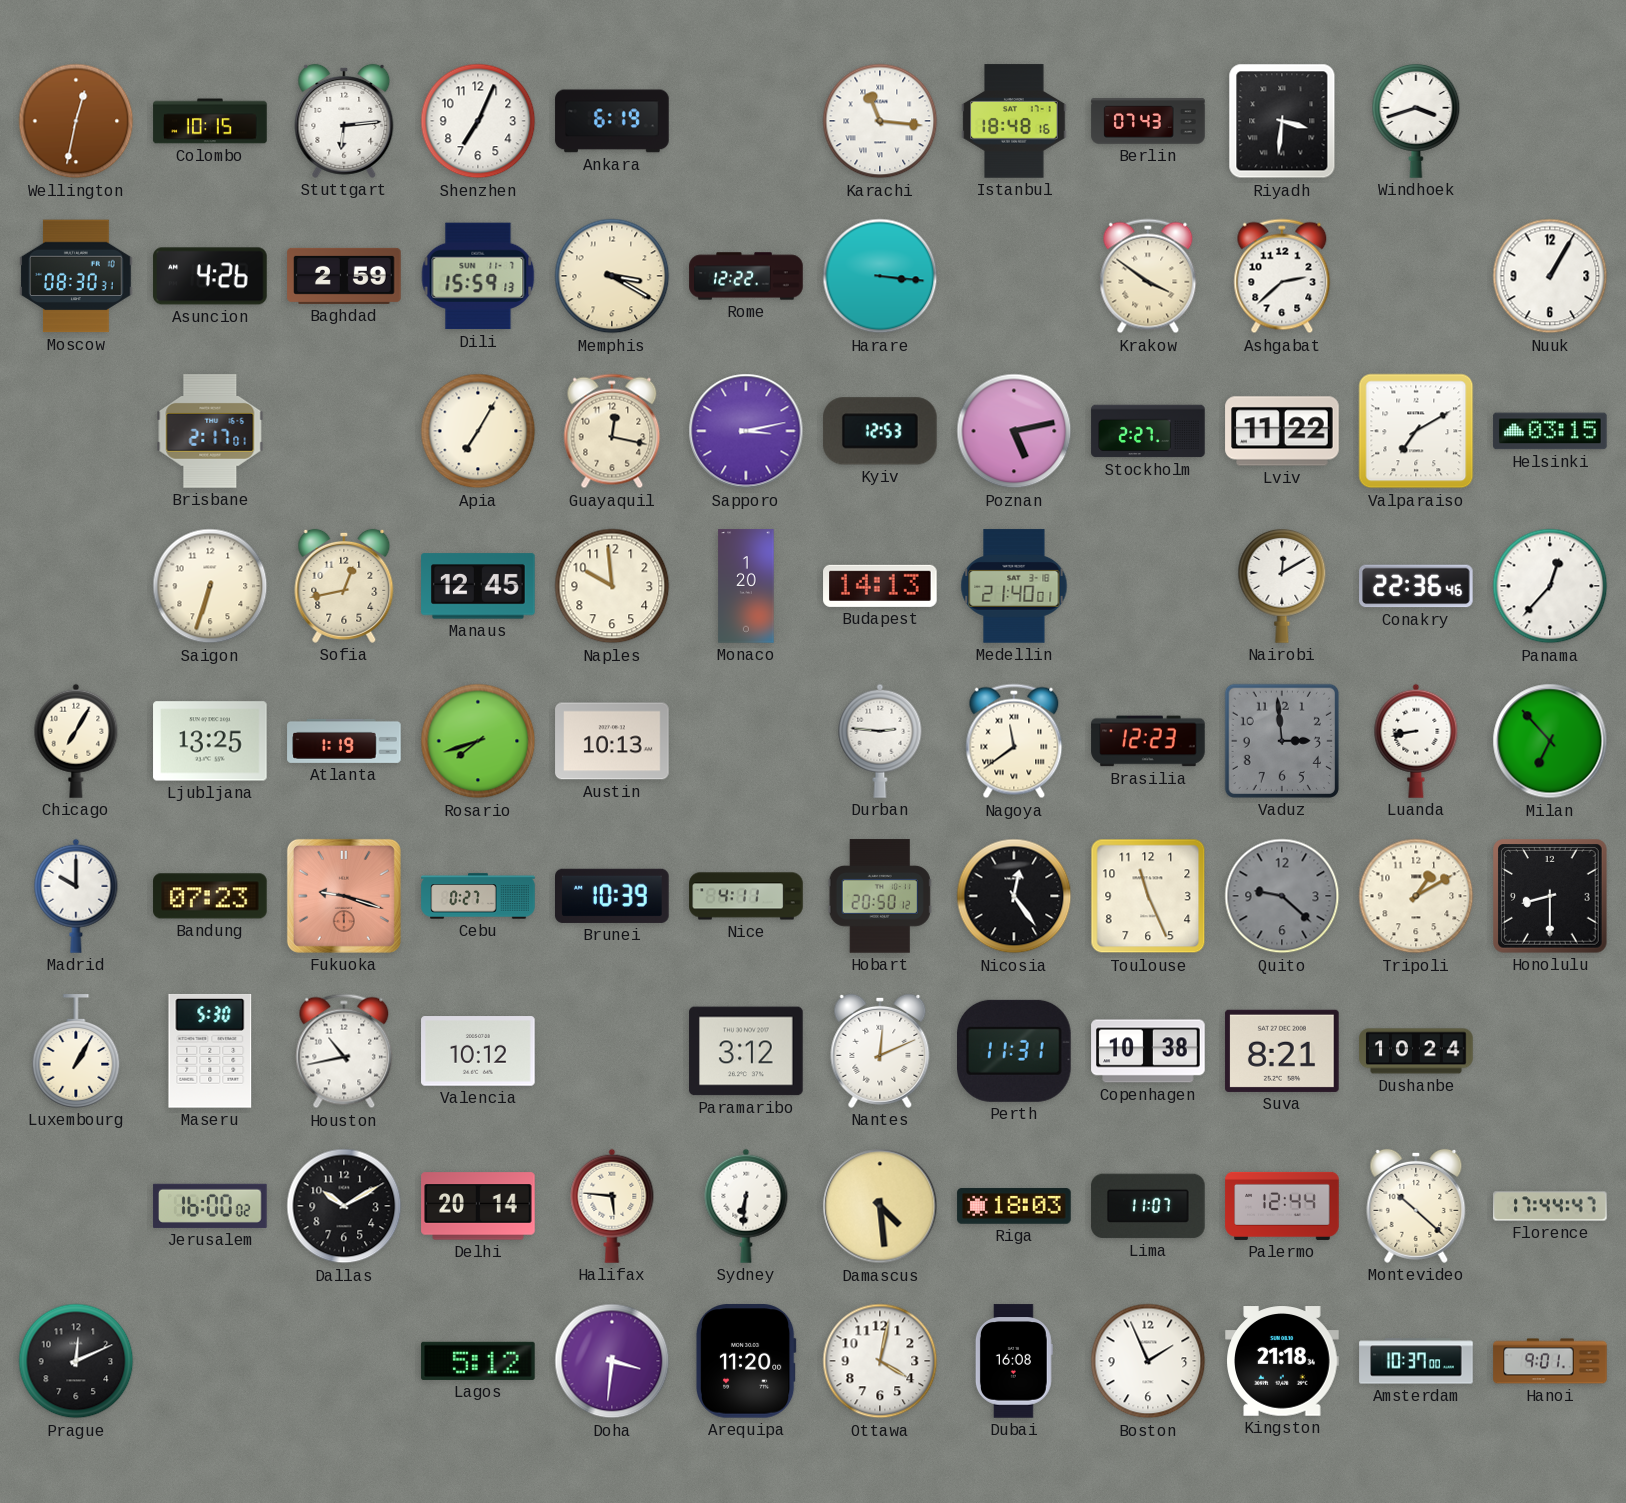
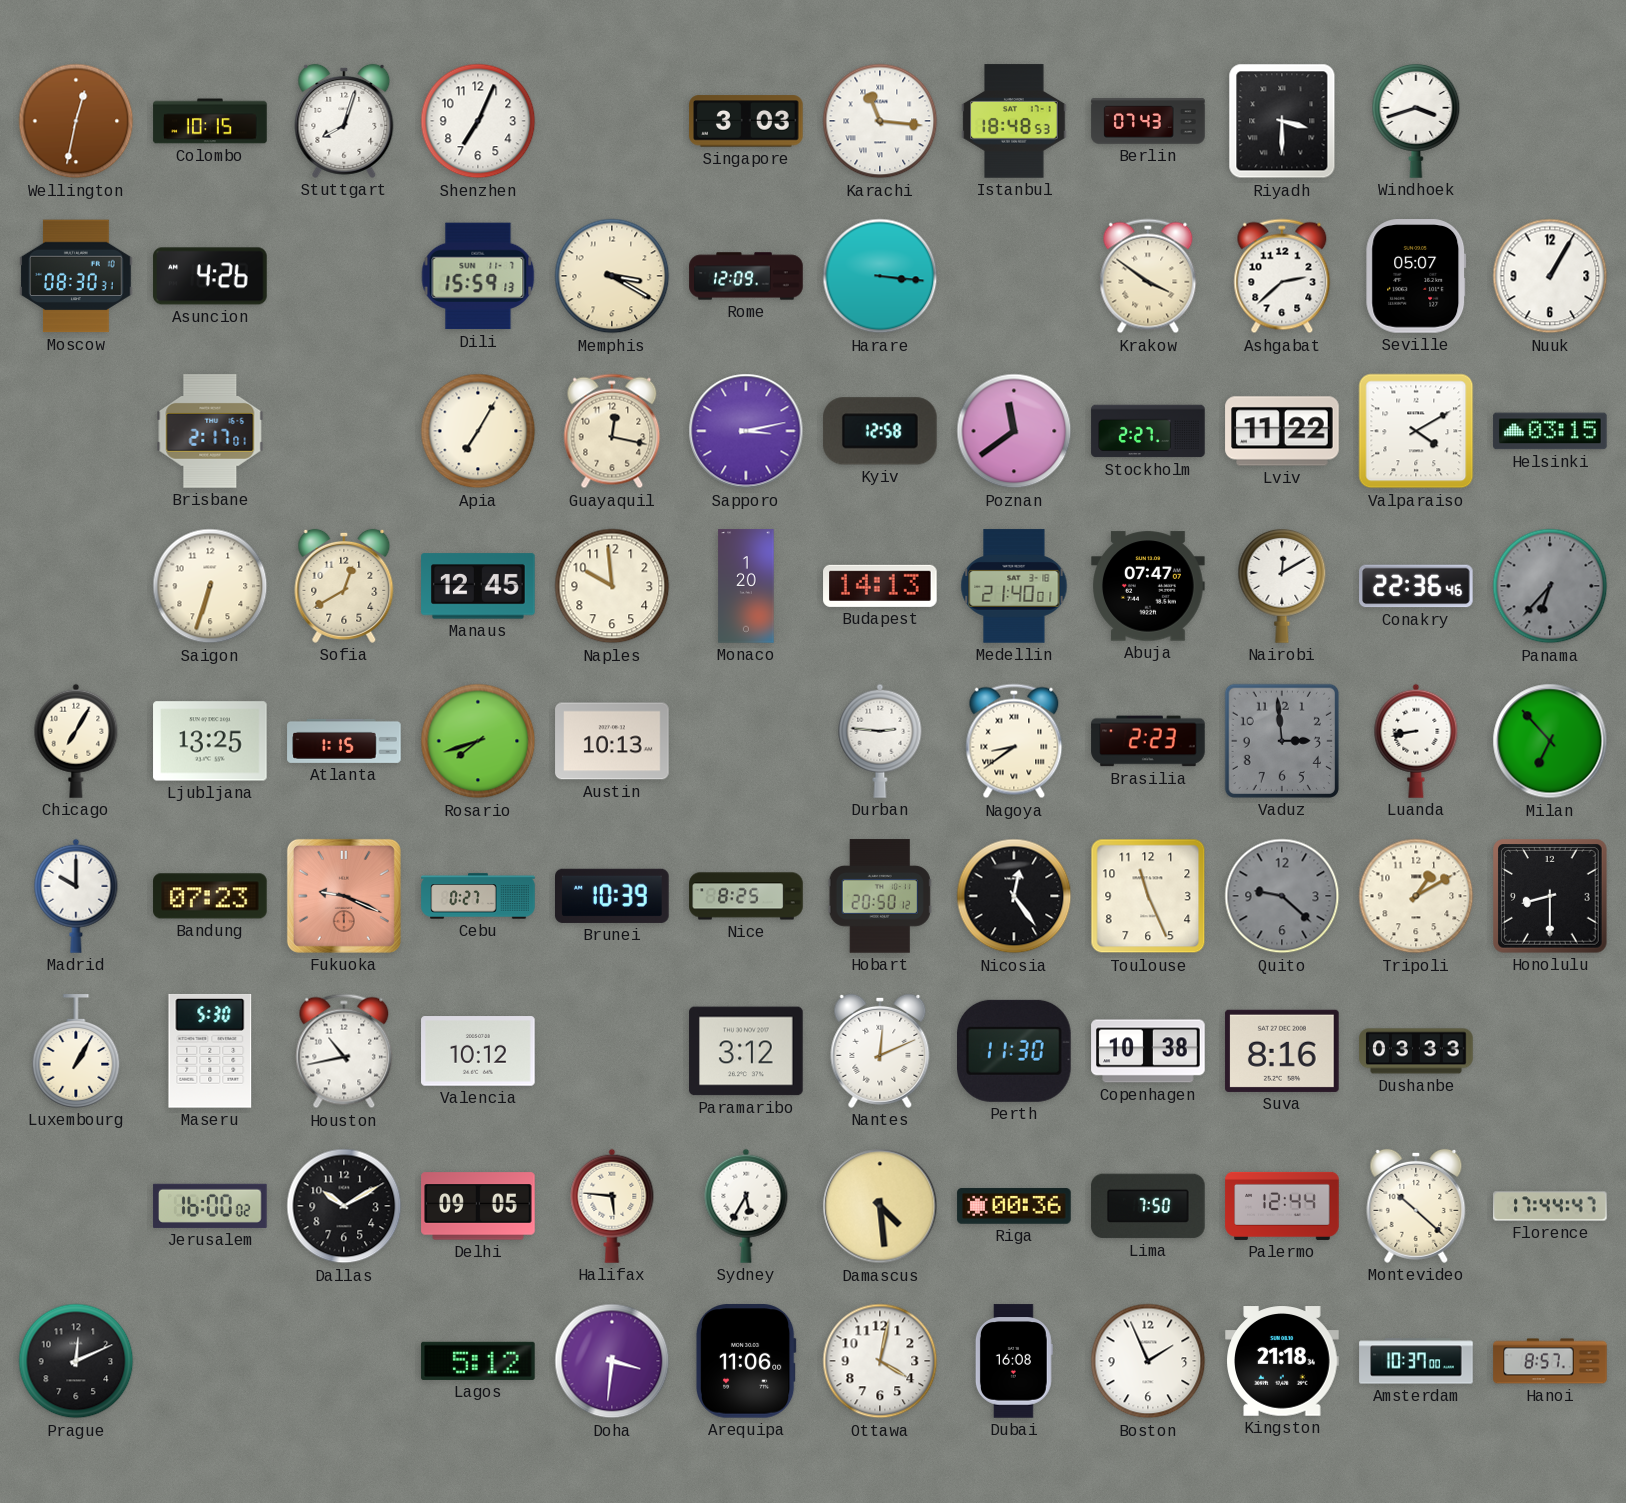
Stuttgart: 6:14 -> 8:03
Ankara: 6:19 -> none
Singapore: none -> 3:03
Istanbul: 18:48:16 -> 18:48:53
Riyadh: 3:31 -> 3:30
Baghdad: 2:59 -> none
Rome: 12:22 -> 12:09
Seville: none -> 05:07
Kyiv: 12:53 -> 12:58
Poznan: 5:13 -> 11:39
Valparaiso: 7:10 -> 4:10
Sofia: 12:43 -> 12:40
Abuja: none -> 07:47
Panama: 12:37 -> 6:37
Panama dial: white -> grey
Atlanta: 1:19 -> 1:15
Nagoya: 11:39 -> 8:39
Brasilia: 12:23 -> 2:23
Fukuoka: 9:18 -> 9:19
Nice: 4:11 -> 8:25
Perth: 11:31 -> 11:30
Suva: 8:21 -> 8:16
Dushanbe: 10:24 -> 03:33
Delhi: 20:14 -> 09:05
Sydney: 6:31 -> 5:35
Riga: 18:03 -> 00:36
Lima: 11:07 -> 7:50
Arequipa: 11:20 -> 11:06
Hanoi: 9:01 -> 8:57
